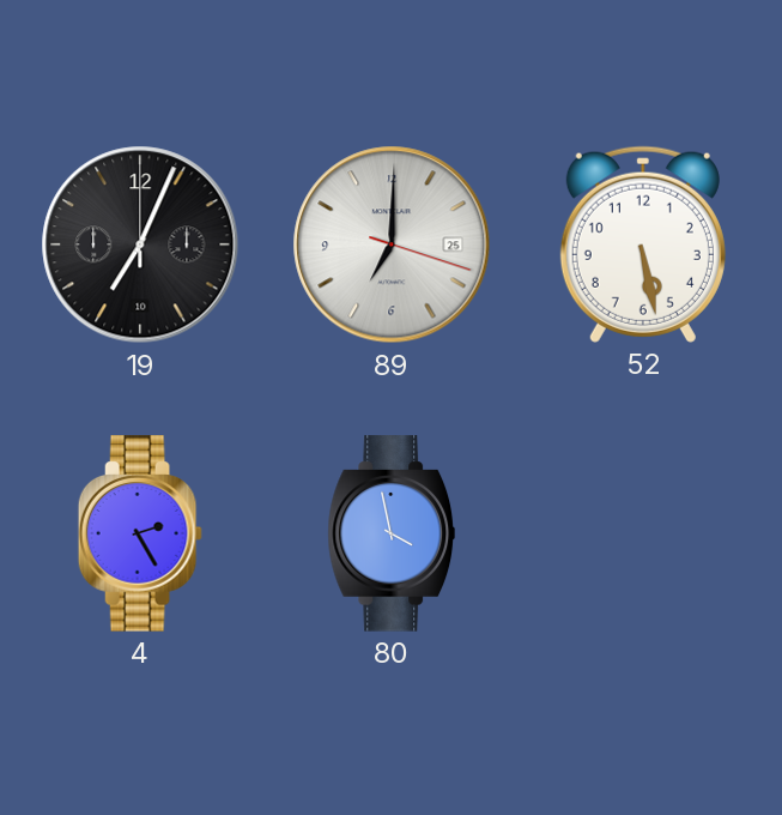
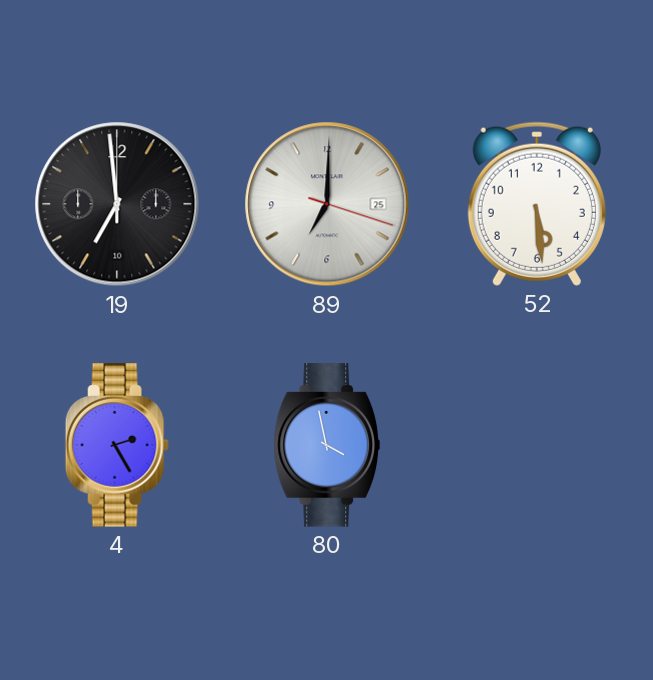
19: 7:04 -> 6:59
52: 5:28 -> 5:29
